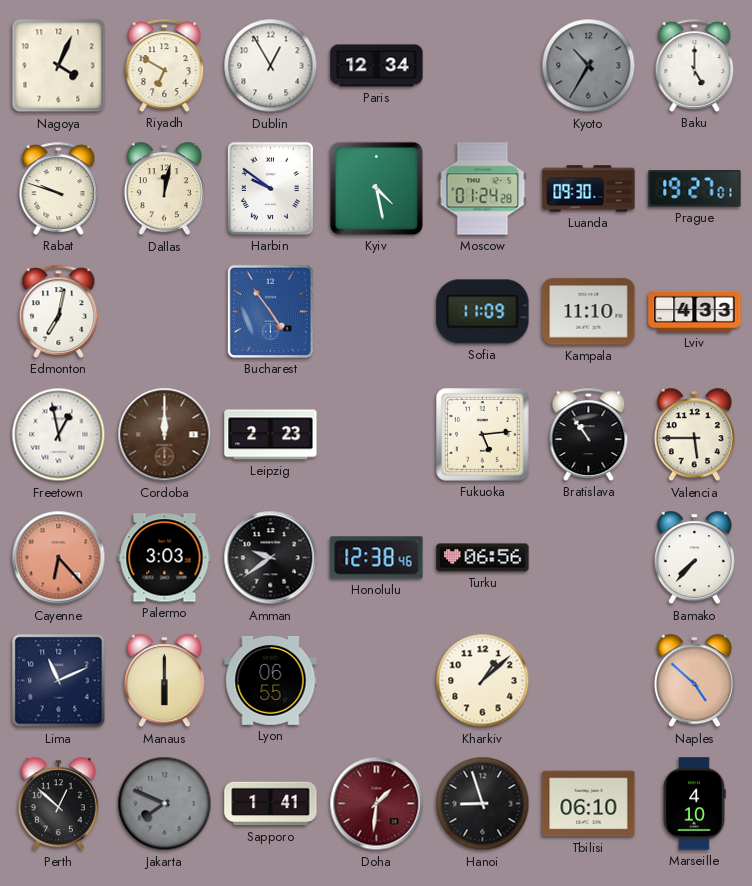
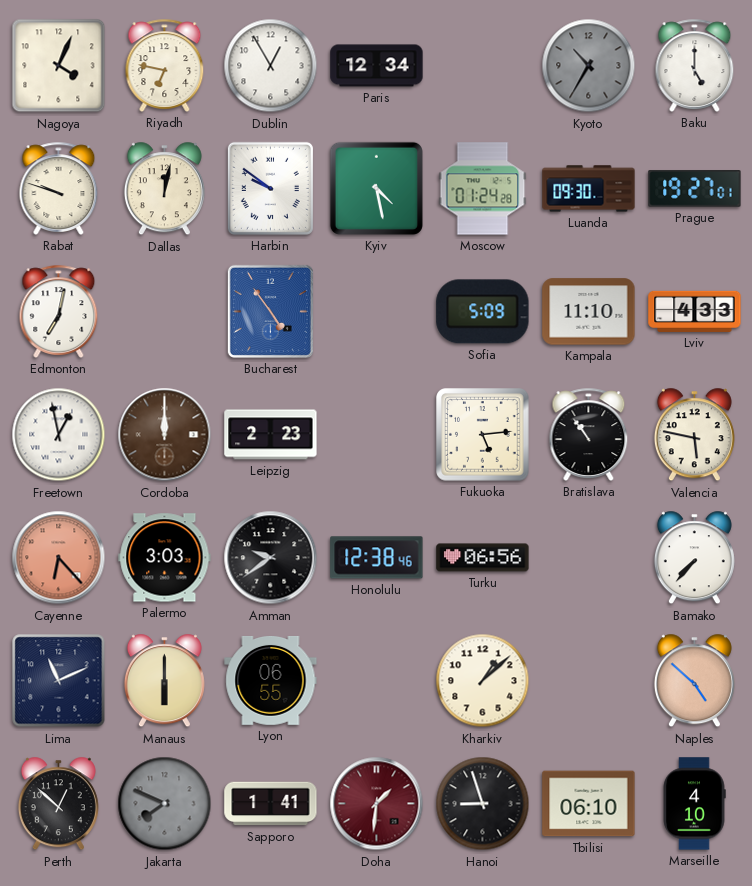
Riyadh: 6:50 -> 6:47
Sofia: 11:09 -> 5:09
Valencia: 5:45 -> 5:47
